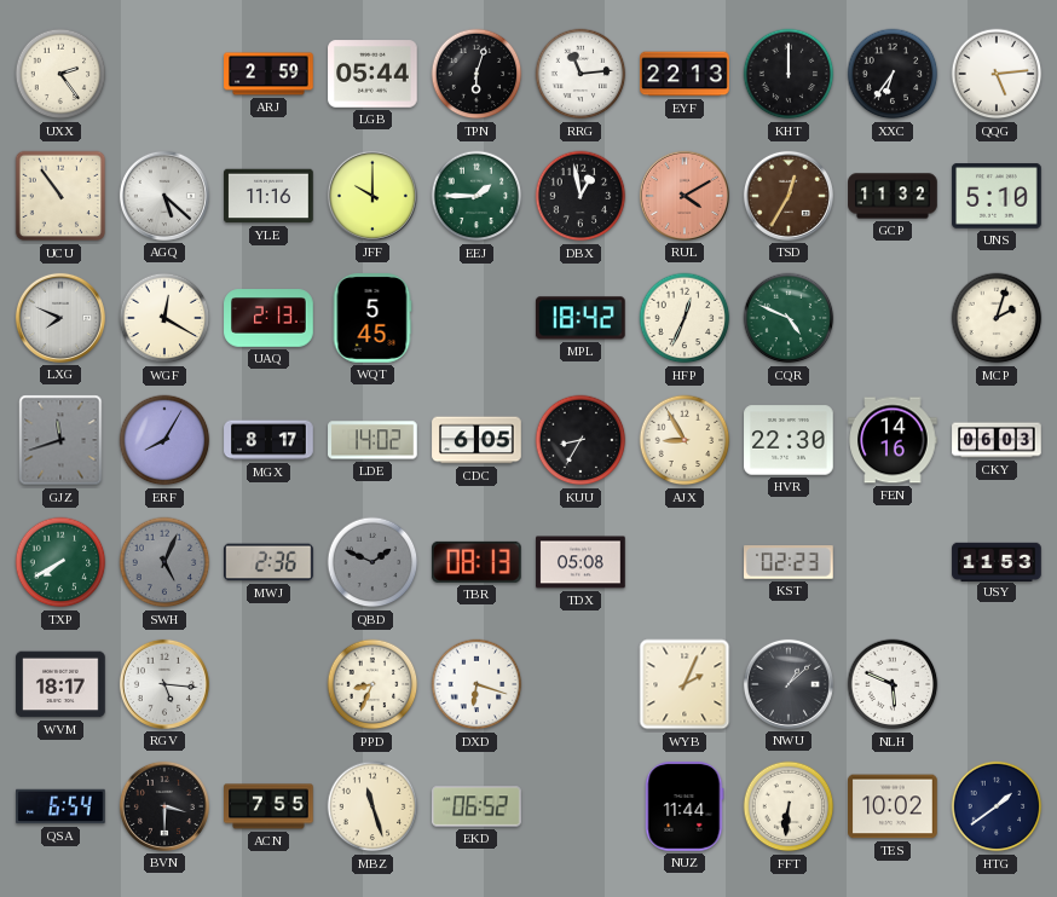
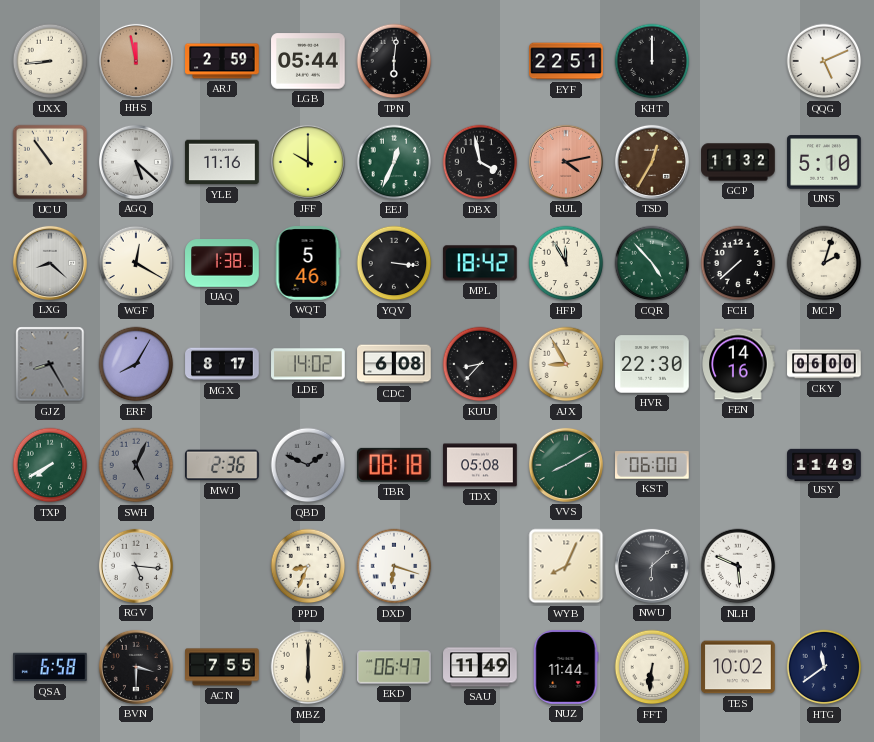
UXX: 2:24 -> 8:44
HHS: none -> 11:58
TPN: 6:03 -> 6:01
RRG: 11:14 -> none
EYF: 22:13 -> 22:51
XXC: 6:36 -> none
QQG: 5:14 -> 5:11
EEJ: 1:45 -> 12:34
DBX: 12:58 -> 3:58
RUL: 4:10 -> 4:13
LXG: 7:49 -> 8:22
UAQ: 2:13 -> 1:38
WQT: 5:45 -> 5:46
YQV: none -> 3:16
HFP: 12:34 -> 11:55
CQR: 4:49 -> 4:53
FCH: none -> 7:38
GJZ: 11:42 -> 8:25
CDC: 6:05 -> 6:08
KUU: 8:35 -> 8:37
CKY: 06:03 -> 06:00
TBR: 08:13 -> 08:18
VVS: none -> 8:10
KST: 02:23 -> 06:00
USY: 11:53 -> 11:49
WVM: 18:17 -> none
WYB: 2:04 -> 8:04
NWU: 1:08 -> 6:08
QSA: 6:54 -> 6:58
MBZ: 11:27 -> 6:00
EKD: 06:52 -> 06:47
SAU: none -> 11:49
HTG: 1:39 -> 11:39
